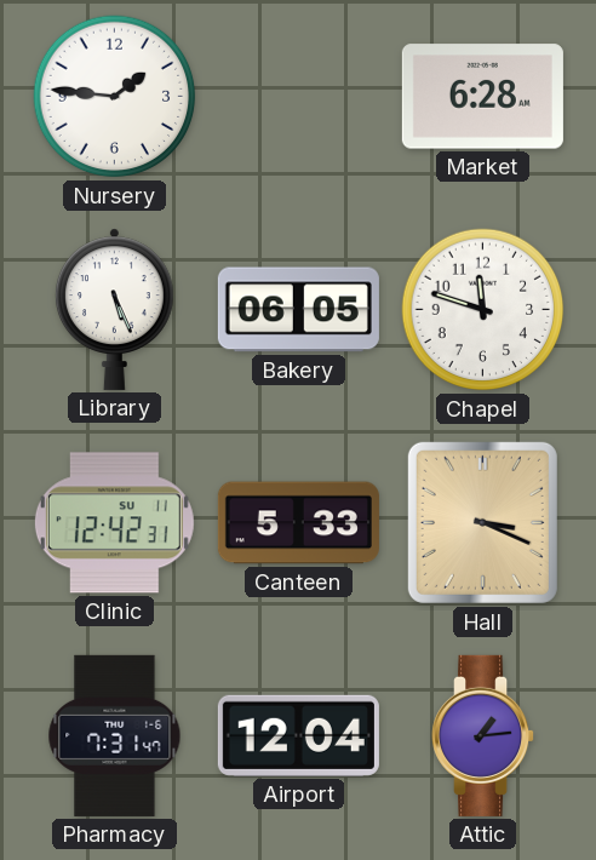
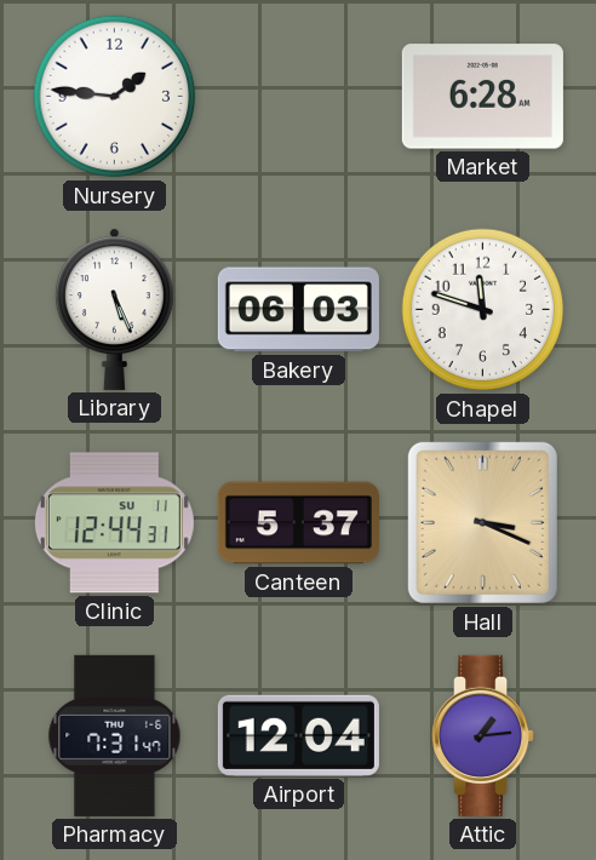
Bakery: 06:05 -> 06:03
Clinic: 12:42 -> 12:44
Canteen: 5:33 -> 5:37
